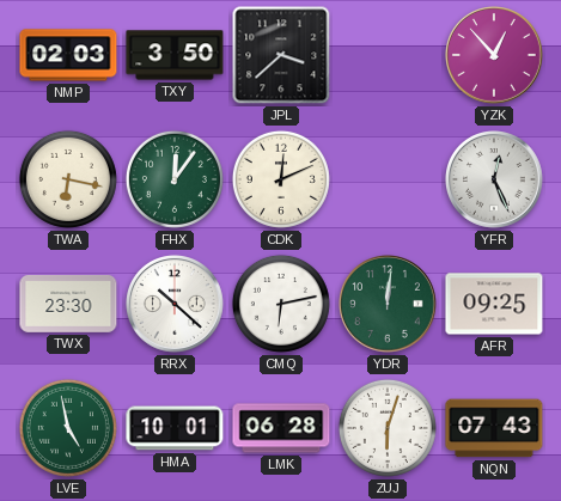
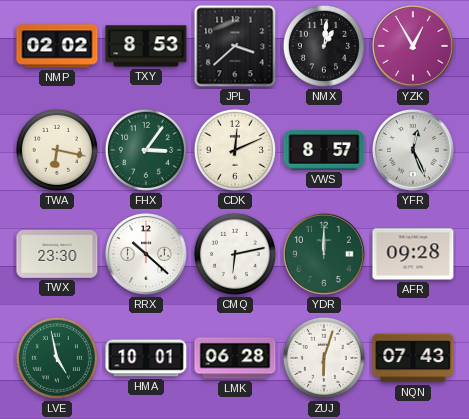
NMP: 02:03 -> 02:02
TXY: 3:50 -> 8:53
NMX: none -> 1:01
YZK: 12:53 -> 12:55
FHX: 12:06 -> 3:06
VWS: none -> 8:57
YDR: 12:01 -> 12:00
AFR: 09:25 -> 09:28
